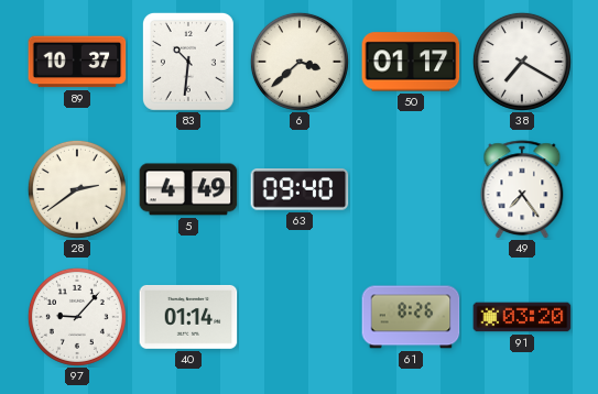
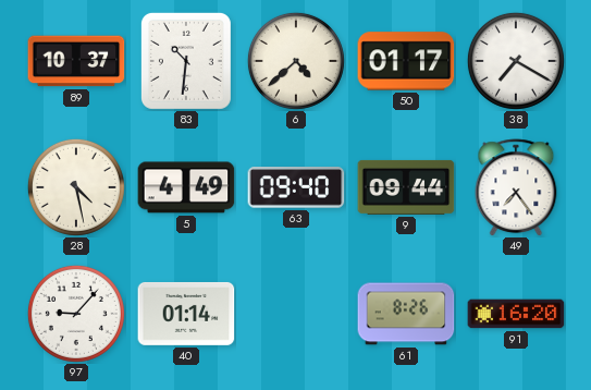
6: 3:38 -> 4:38
28: 2:39 -> 4:28
9: none -> 09:44
91: 03:20 -> 16:20
